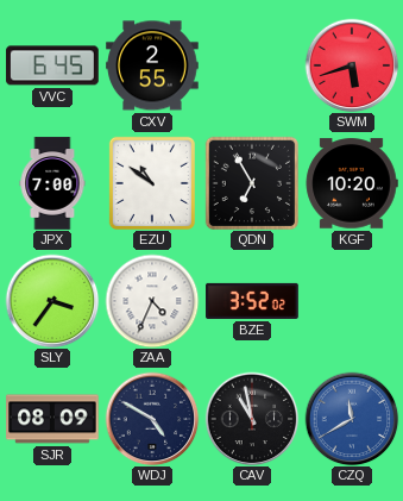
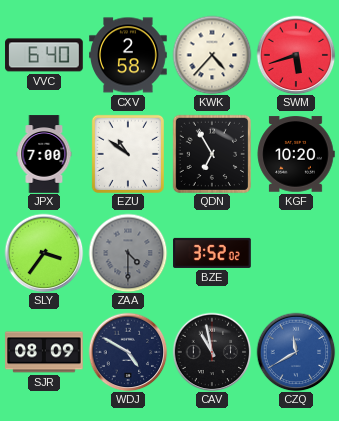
VVC: 6:45 -> 6:40
CXV: 2:55 -> 2:58
KWK: none -> 4:37
ZAA: 4:34 -> 4:30
ZAA dial: white -> grey
